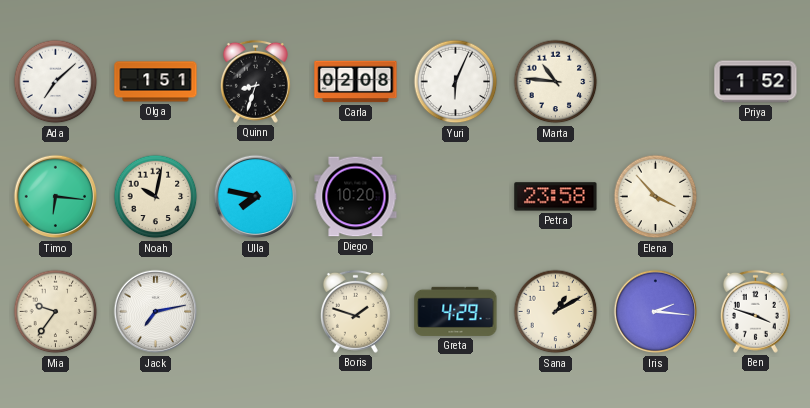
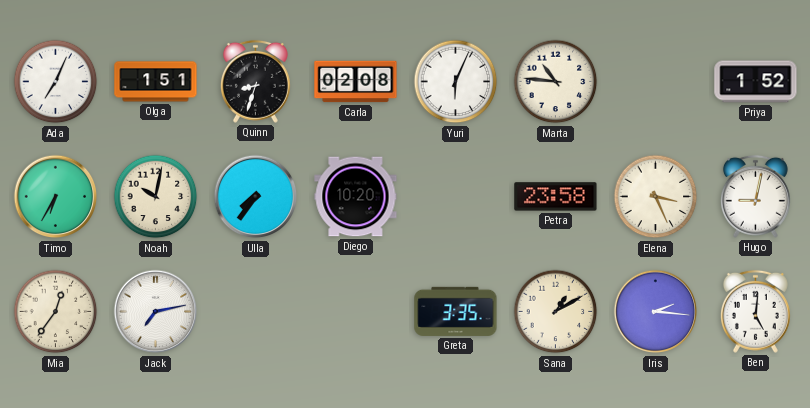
Ada: 7:08 -> 7:04
Timo: 6:16 -> 6:35
Ulla: 7:47 -> 7:36
Elena: 3:53 -> 3:26
Hugo: none -> 9:02
Mia: 9:36 -> 12:36
Boris: 1:48 -> none
Greta: 4:29 -> 3:35
Ben: 3:48 -> 5:01
